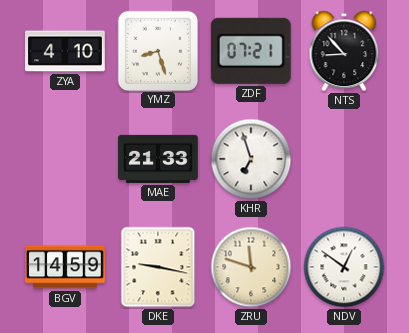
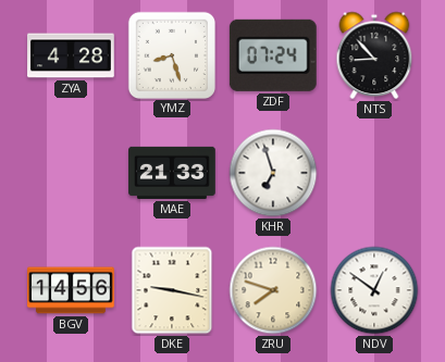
ZYA: 4:10 -> 4:28
ZDF: 07:21 -> 07:24
BGV: 14:59 -> 14:56
ZRU: 11:48 -> 7:48
